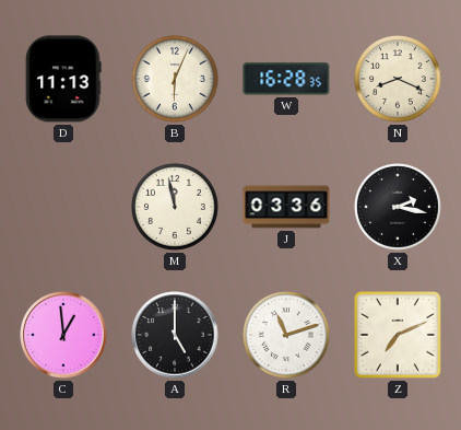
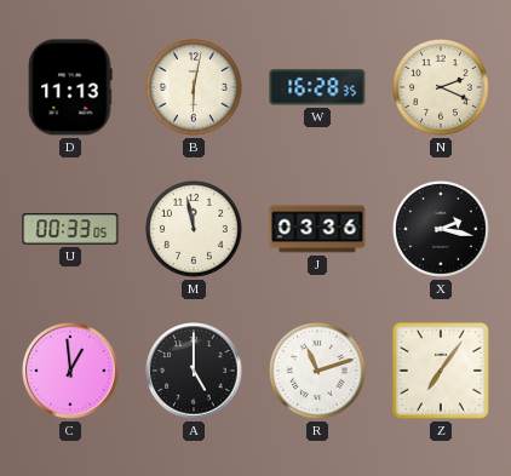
B: 6:04 -> 6:02
N: 8:19 -> 2:19
U: none -> 00:33
Z: 7:11 -> 7:06
